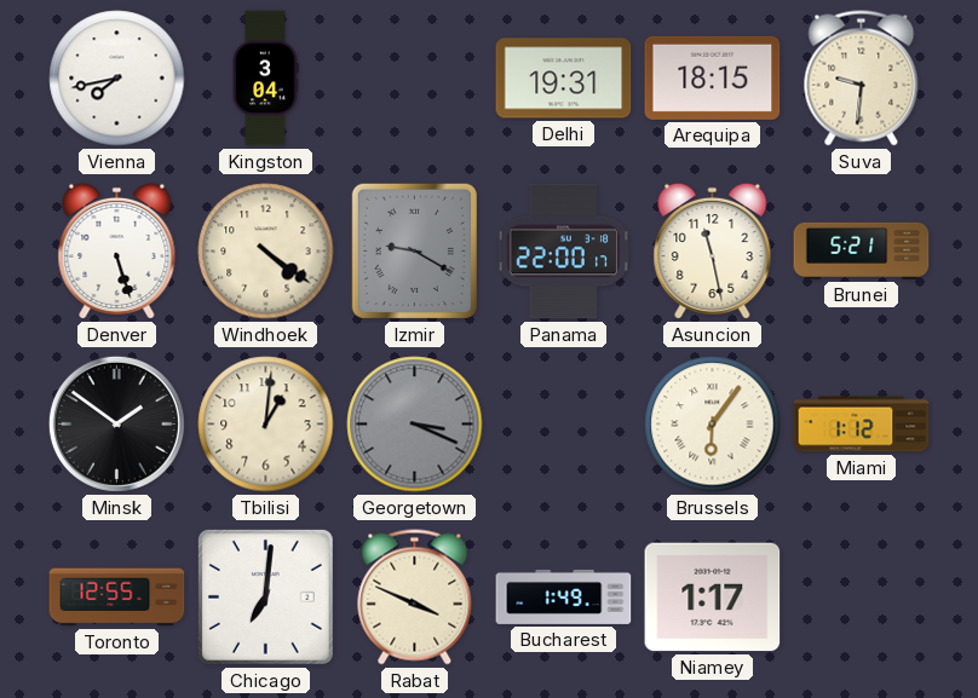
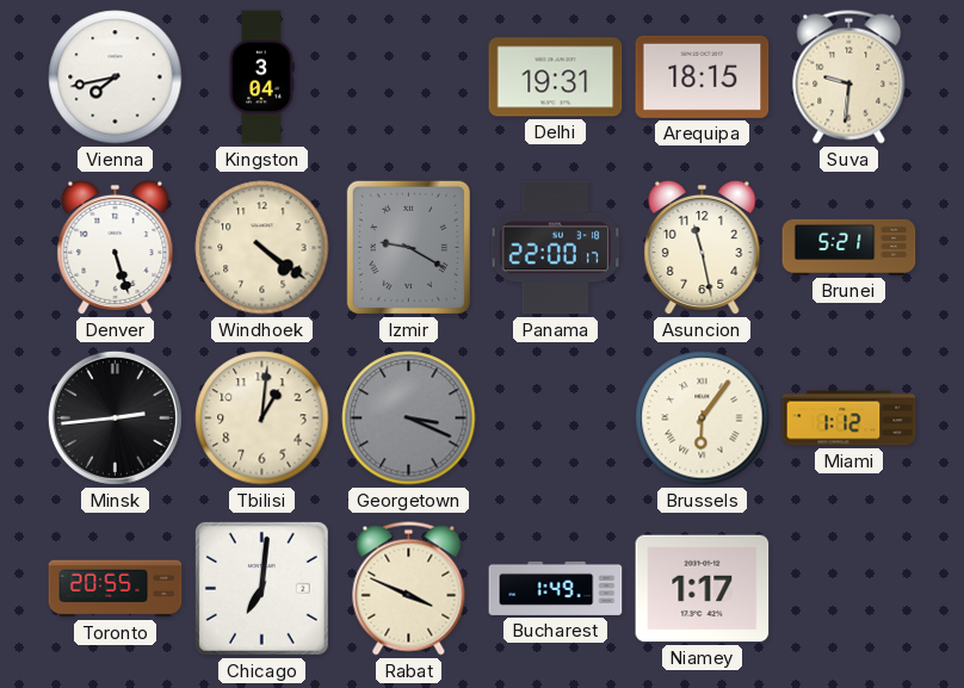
Minsk: 1:51 -> 2:44
Toronto: 12:55 -> 20:55
